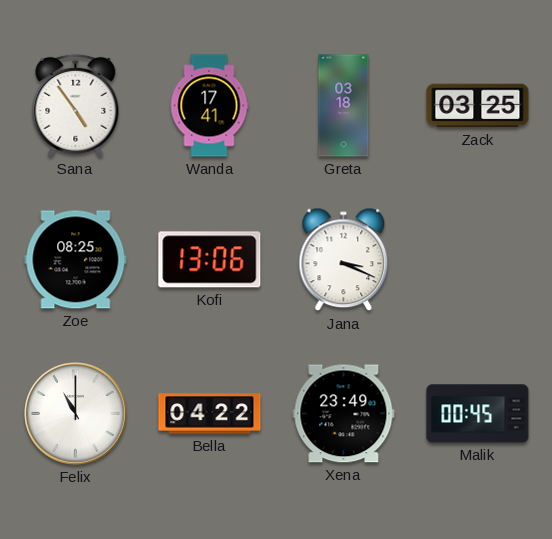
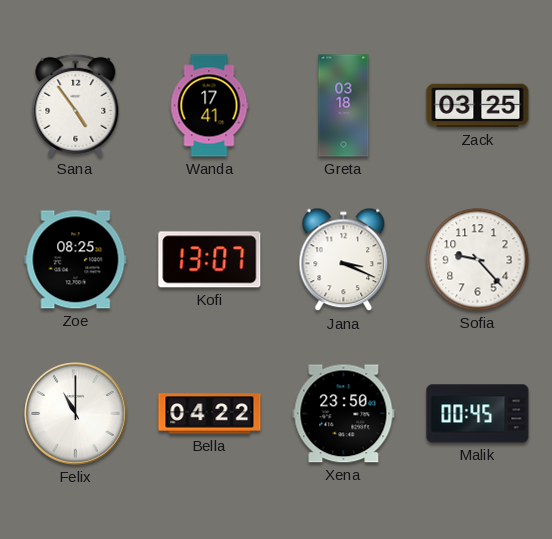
Kofi: 13:06 -> 13:07
Sofia: none -> 9:23
Xena: 23:49 -> 23:50
